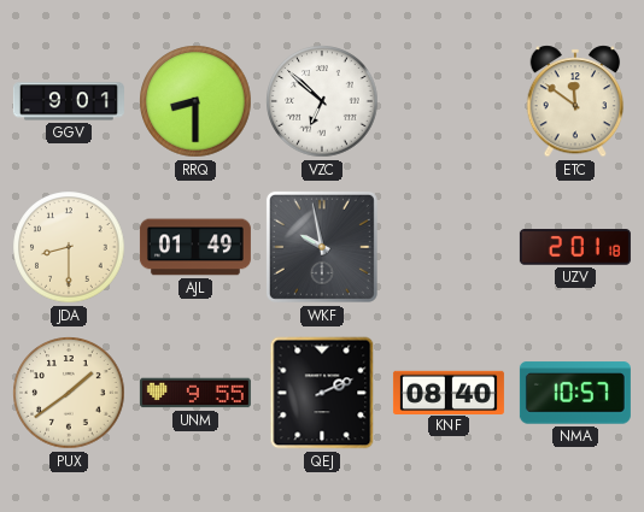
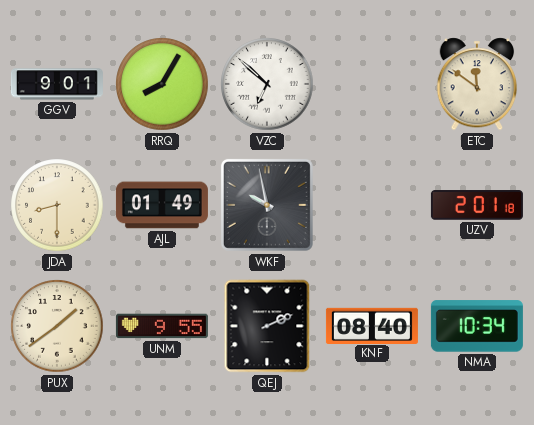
RRQ: 8:30 -> 8:05
NMA: 10:57 -> 10:34
